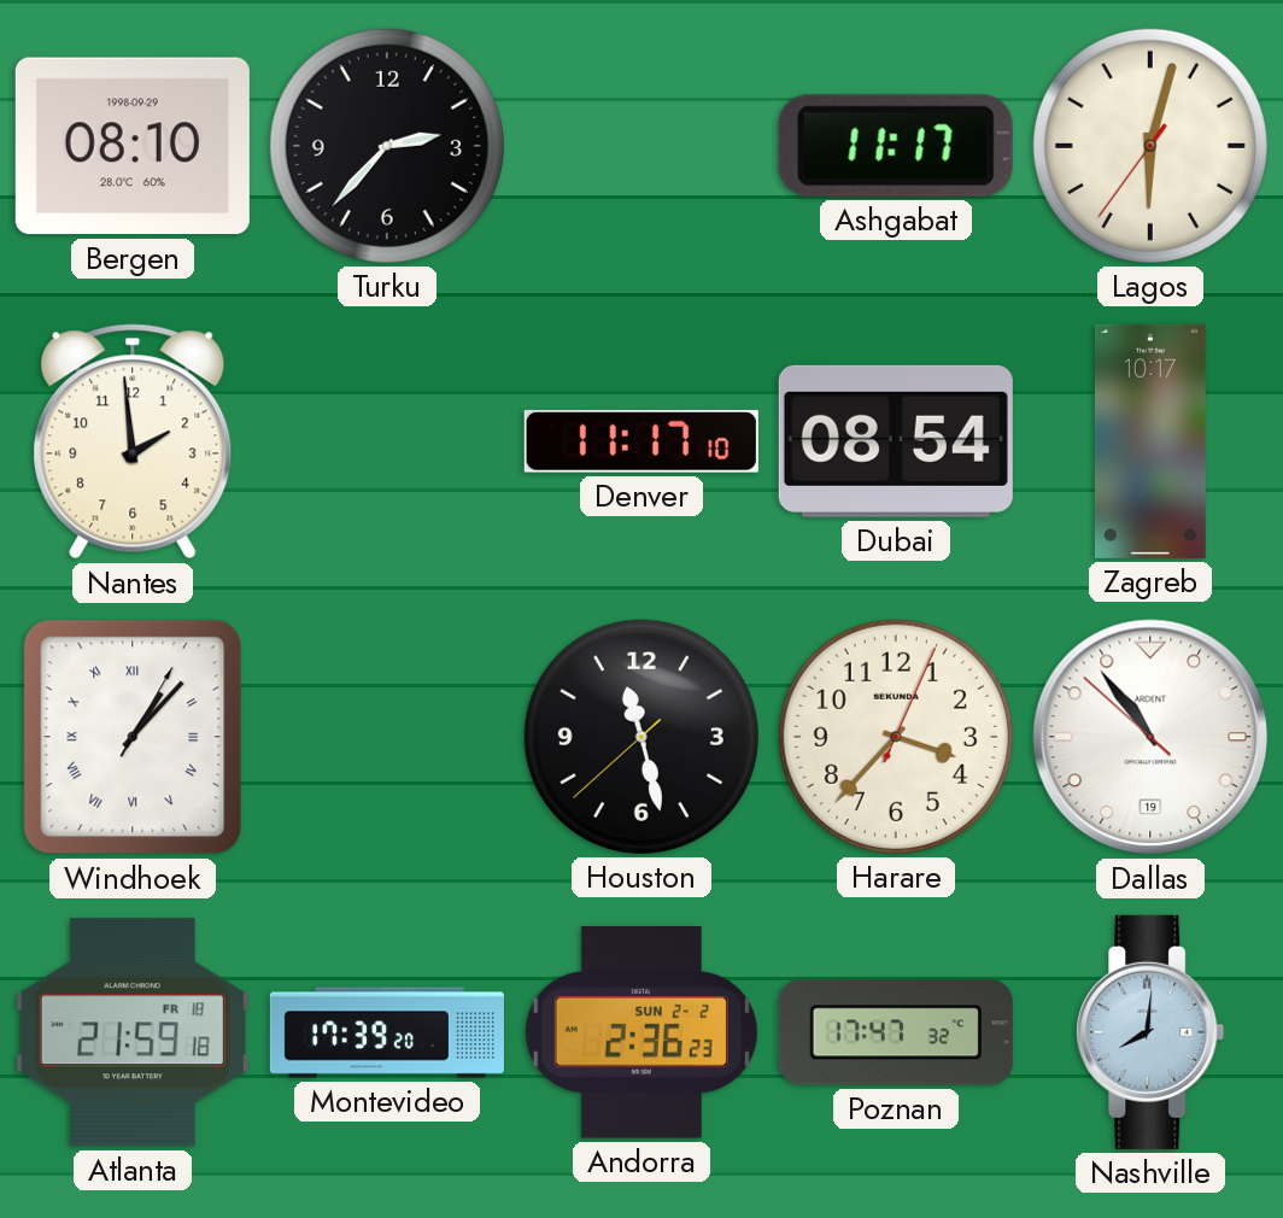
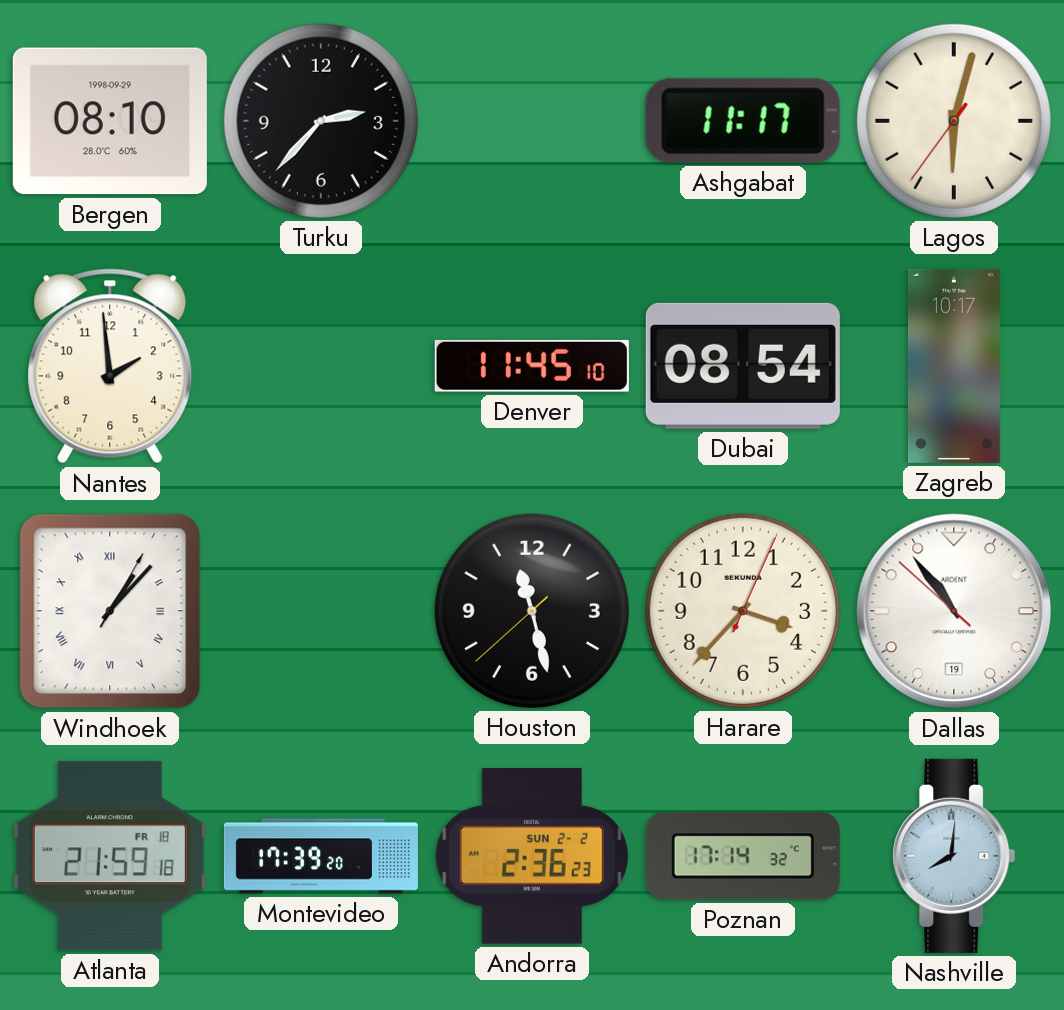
Denver: 11:17 -> 11:45
Poznan: 17:47 -> 17:14
